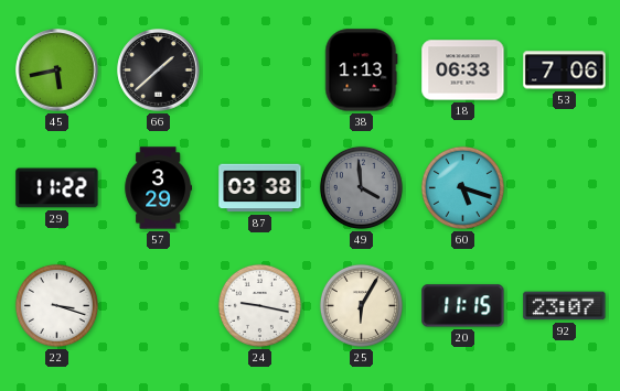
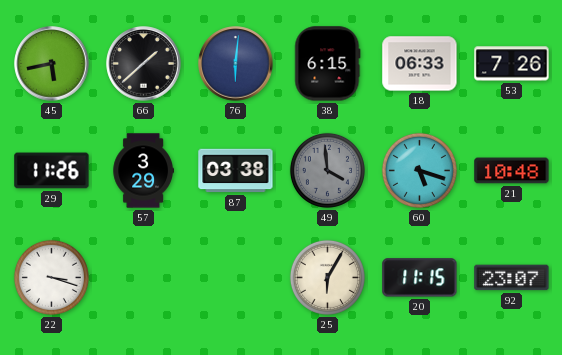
76: none -> 6:01
38: 1:13 -> 6:15
53: 7:06 -> 7:26
29: 11:22 -> 11:26
21: none -> 10:48
24: 9:17 -> none
